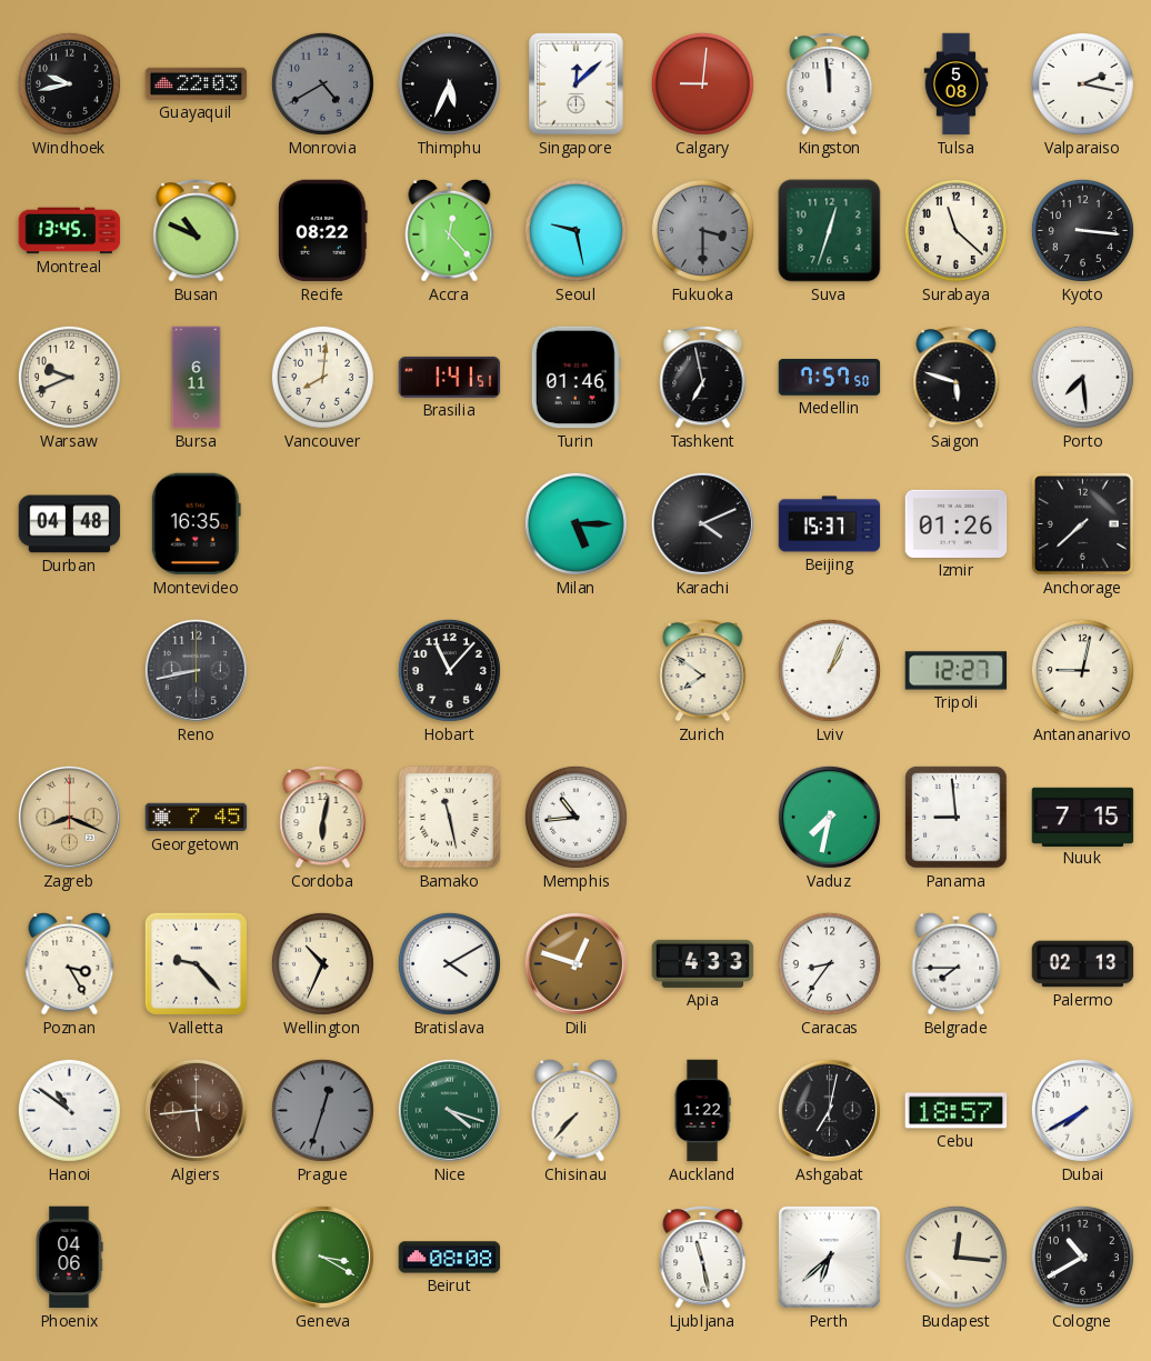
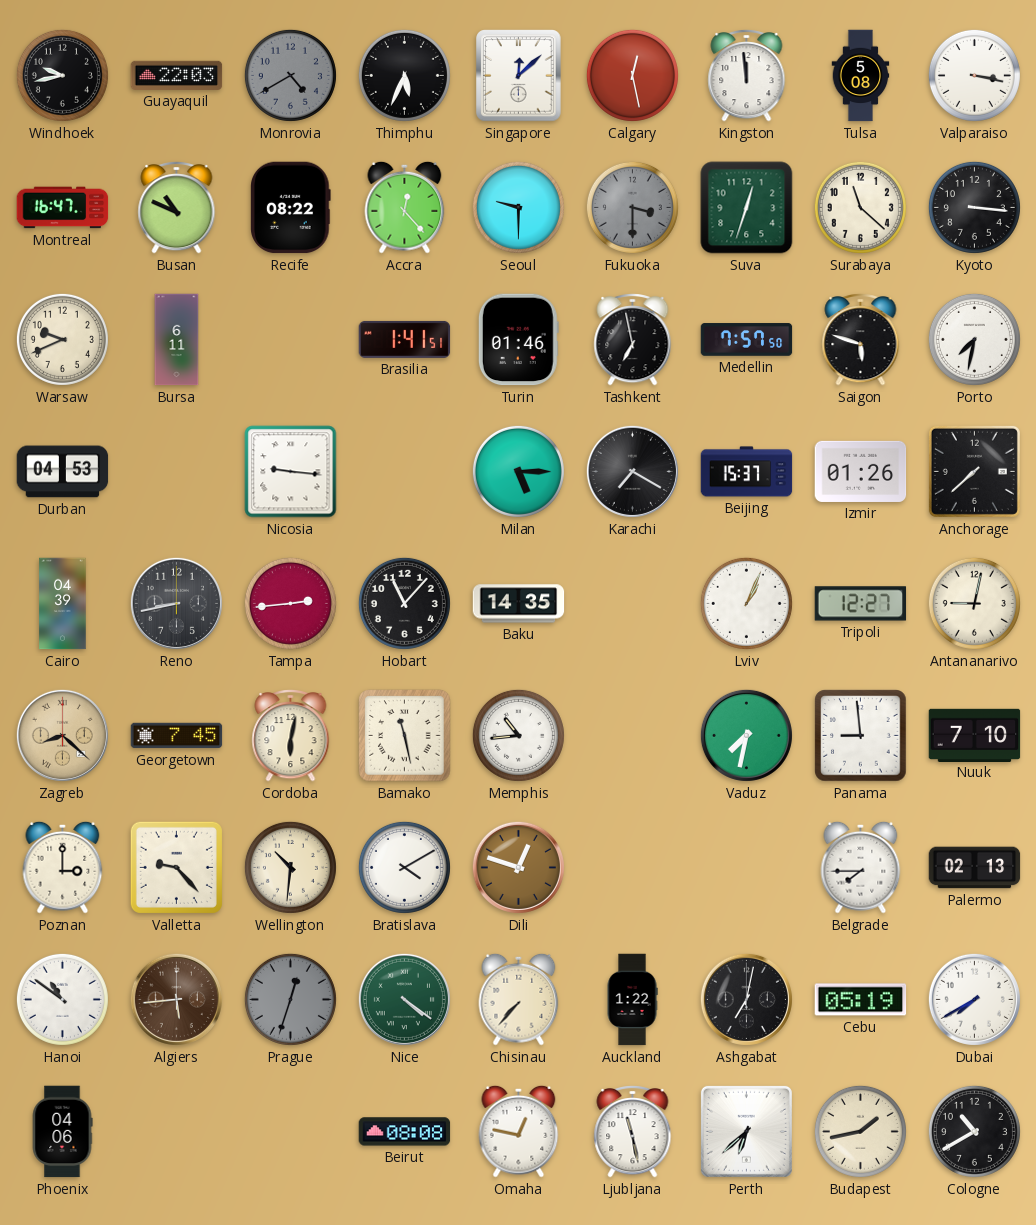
Calgary: 9:01 -> 12:28
Valparaiso: 2:17 -> 3:17
Montreal: 13:45 -> 16:47
Seoul: 9:28 -> 9:30
Vancouver: 8:01 -> none
Porto: 7:29 -> 7:32
Durban: 04:48 -> 04:53
Montevideo: 16:35 -> none
Nicosia: none -> 9:16
Karachi: 4:11 -> 7:20
Cairo: none -> 04:39
Tampa: none -> 2:44
Baku: none -> 14:35
Zurich: 7:51 -> none
Zagreb: 8:19 -> 8:22
Nuuk: 7:15 -> 7:10
Poznan: 3:25 -> 3:00
Wellington: 10:34 -> 10:31
Apia: 4:33 -> none
Caracas: 8:36 -> none
Nice: 4:18 -> 4:21
Cebu: 18:57 -> 05:19
Geneva: 3:20 -> none
Omaha: none -> 12:47
Budapest: 12:16 -> 1:43
